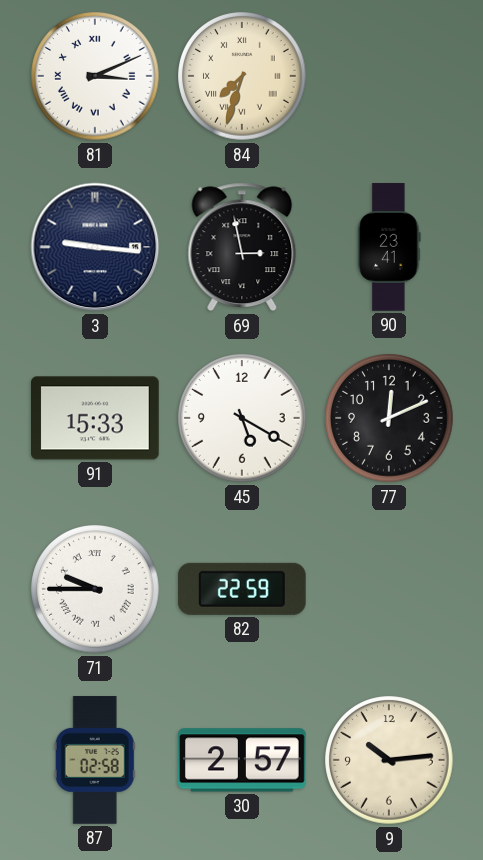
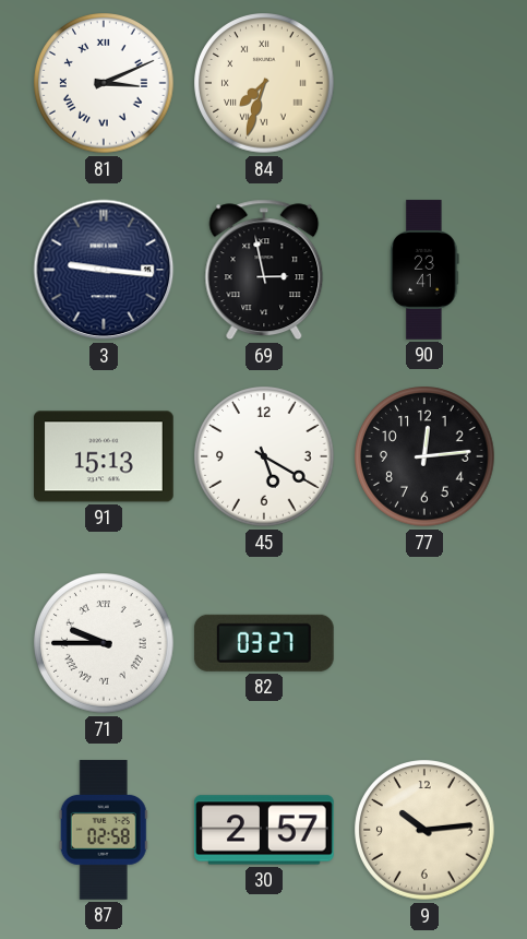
91: 15:33 -> 15:13
77: 12:11 -> 12:14
82: 22:59 -> 03:27
